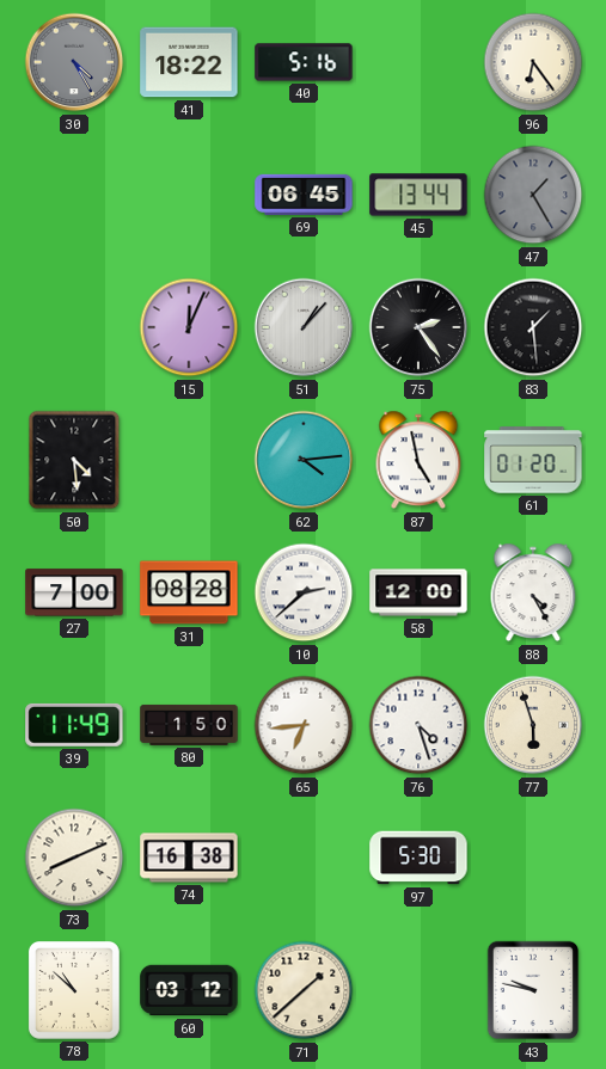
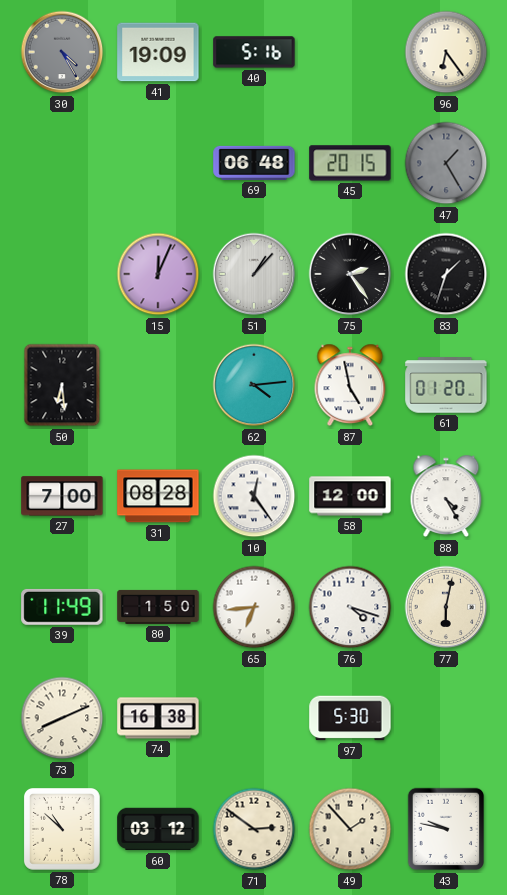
41: 18:22 -> 19:09
69: 06:45 -> 06:48
45: 13:44 -> 20:15
83: 1:29 -> 1:33
50: 4:29 -> 6:29
10: 2:38 -> 12:24
76: 4:27 -> 4:18
77: 5:57 -> 6:02
71: 1:38 -> 2:51
49: none -> 1:53
